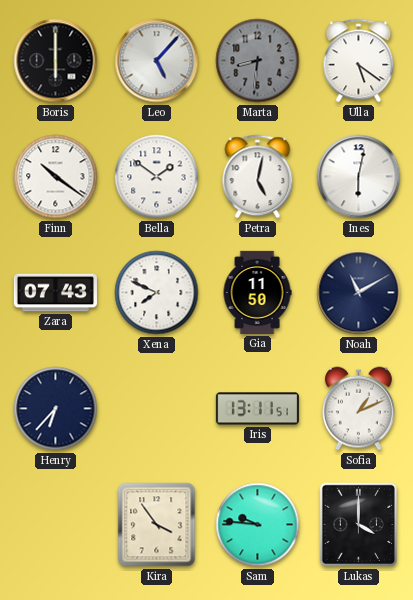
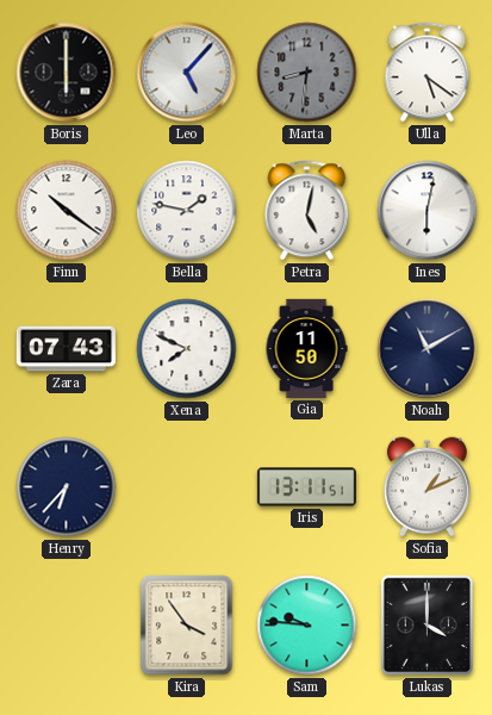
Bella: 1:51 -> 1:47
